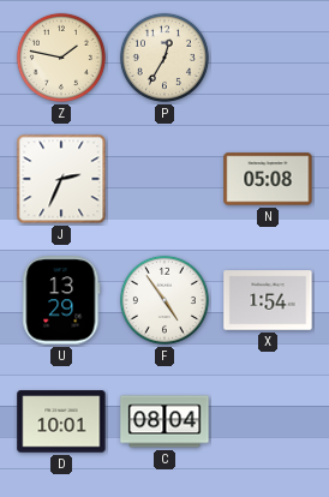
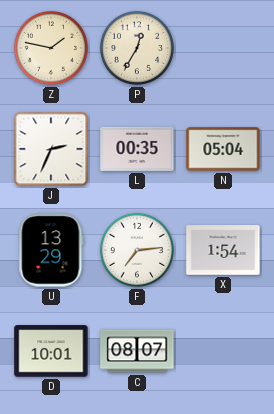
L: none -> 00:35
N: 05:08 -> 05:04
F: 4:54 -> 7:14
C: 08:04 -> 08:07
